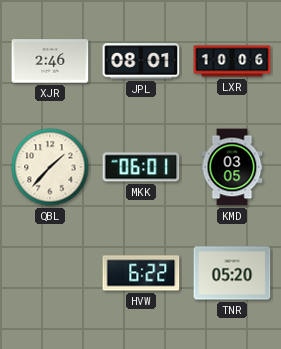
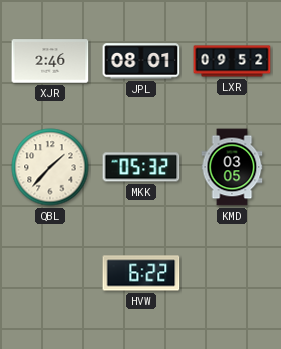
LXR: 10:06 -> 09:52
MKK: 06:01 -> 05:32
TNR: 05:20 -> none
